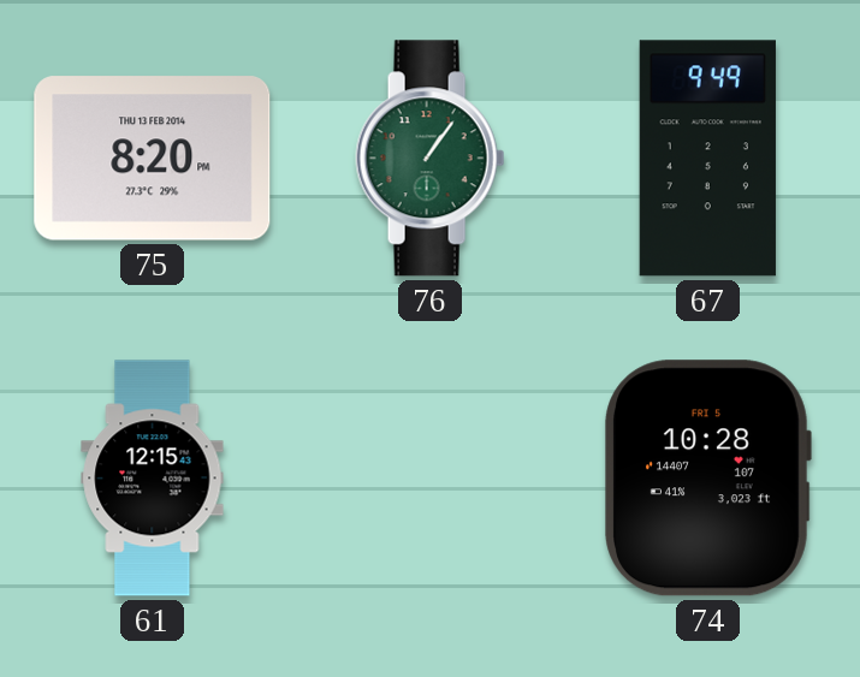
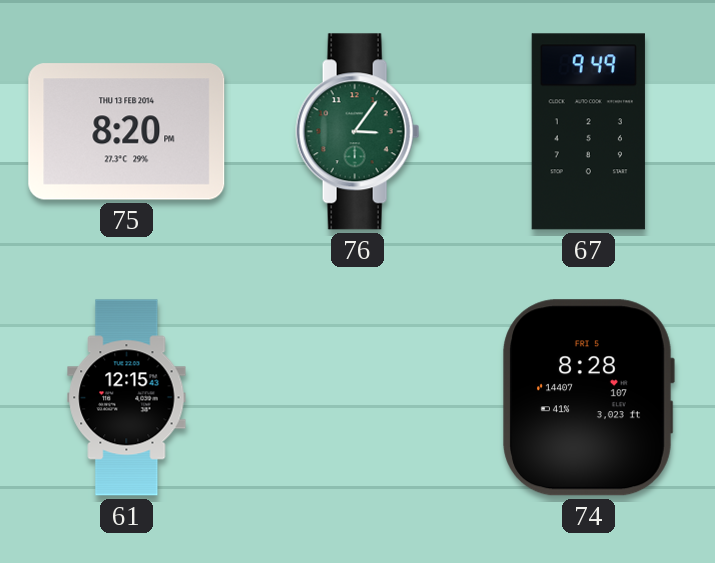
76: 1:06 -> 3:06
74: 10:28 -> 8:28
